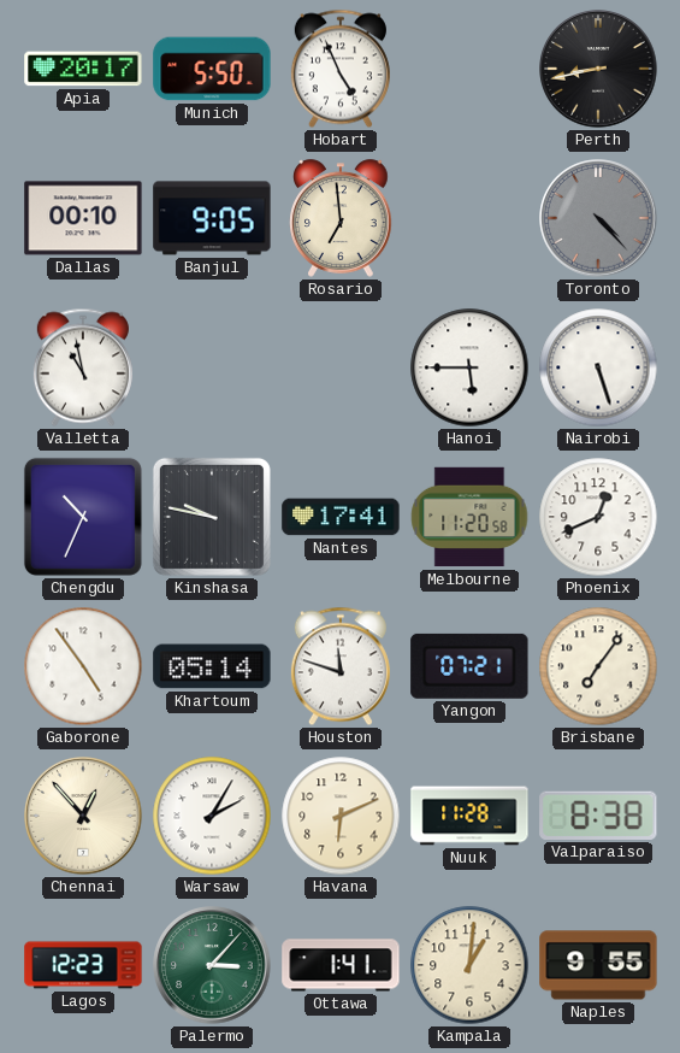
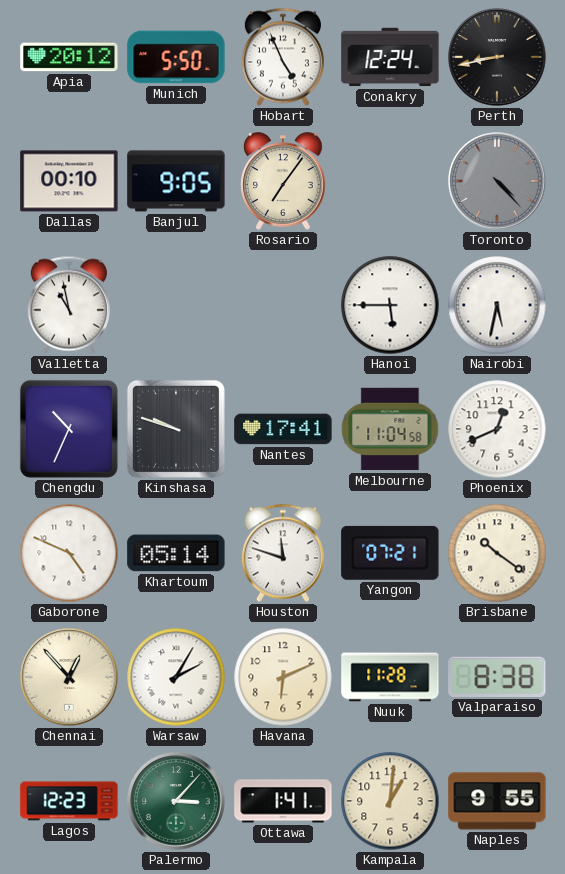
Apia: 20:17 -> 20:12
Conakry: none -> 12:24
Rosario: 6:59 -> 7:06
Nairobi: 5:27 -> 5:32
Kinshasa: 9:47 -> 9:48
Melbourne: 11:20 -> 11:04
Gaborone: 4:54 -> 4:49
Brisbane: 7:06 -> 10:21
